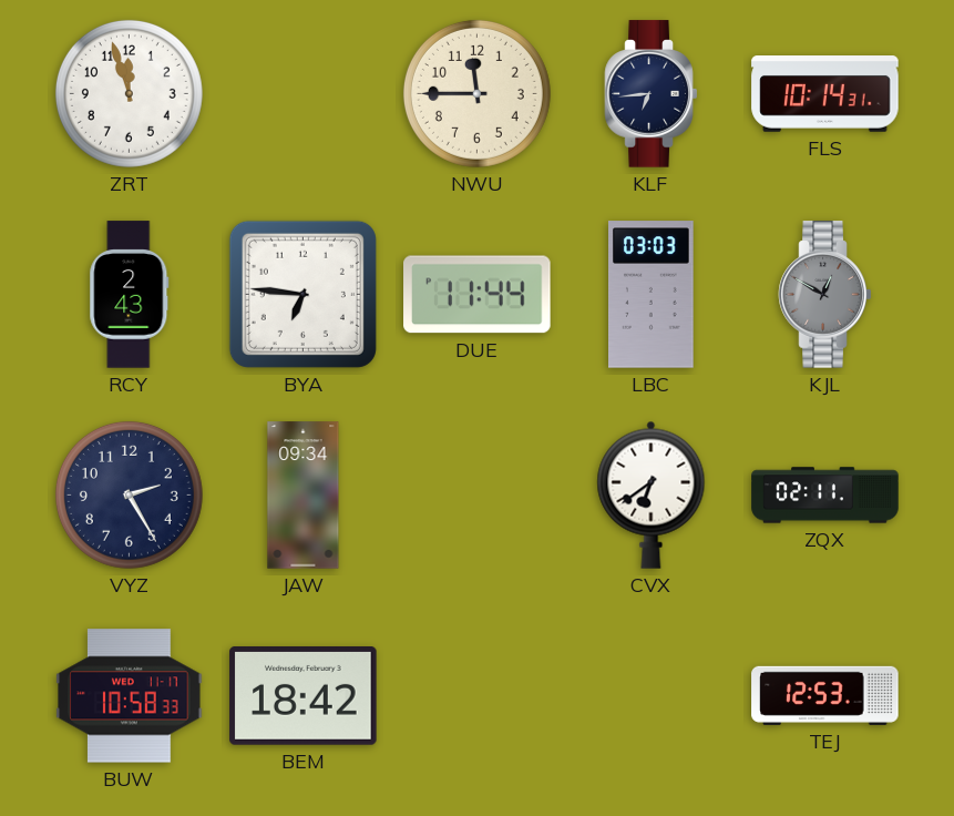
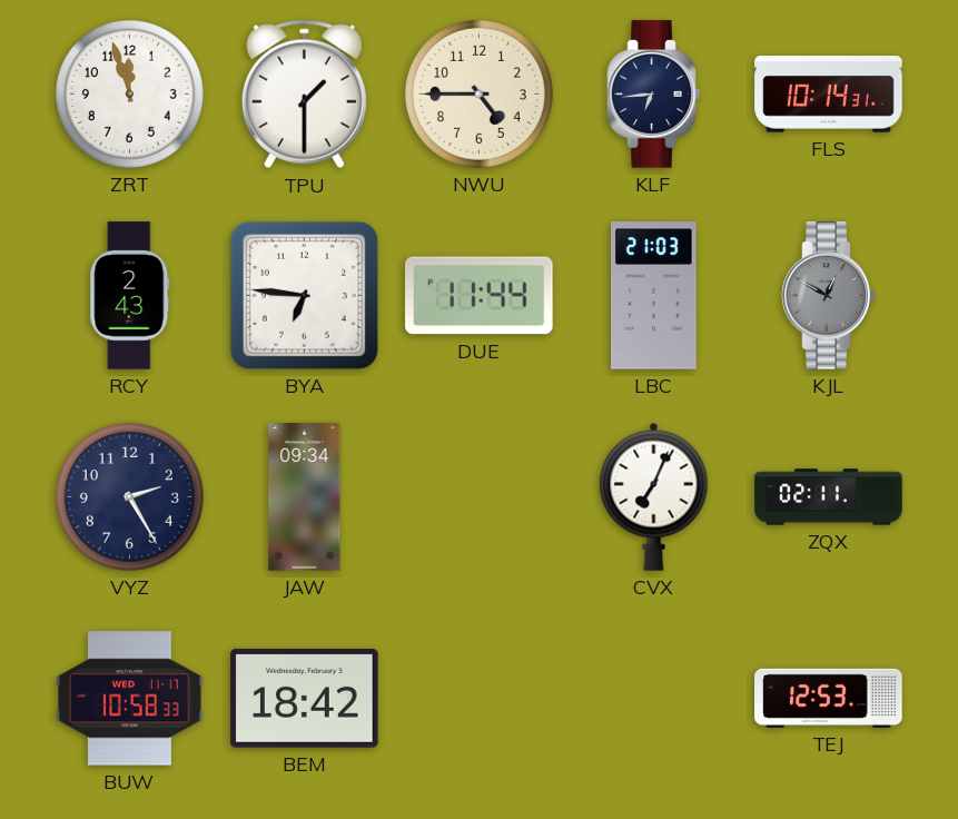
TPU: none -> 1:30
NWU: 11:45 -> 4:45
LBC: 03:03 -> 21:03
CVX: 6:39 -> 7:04
